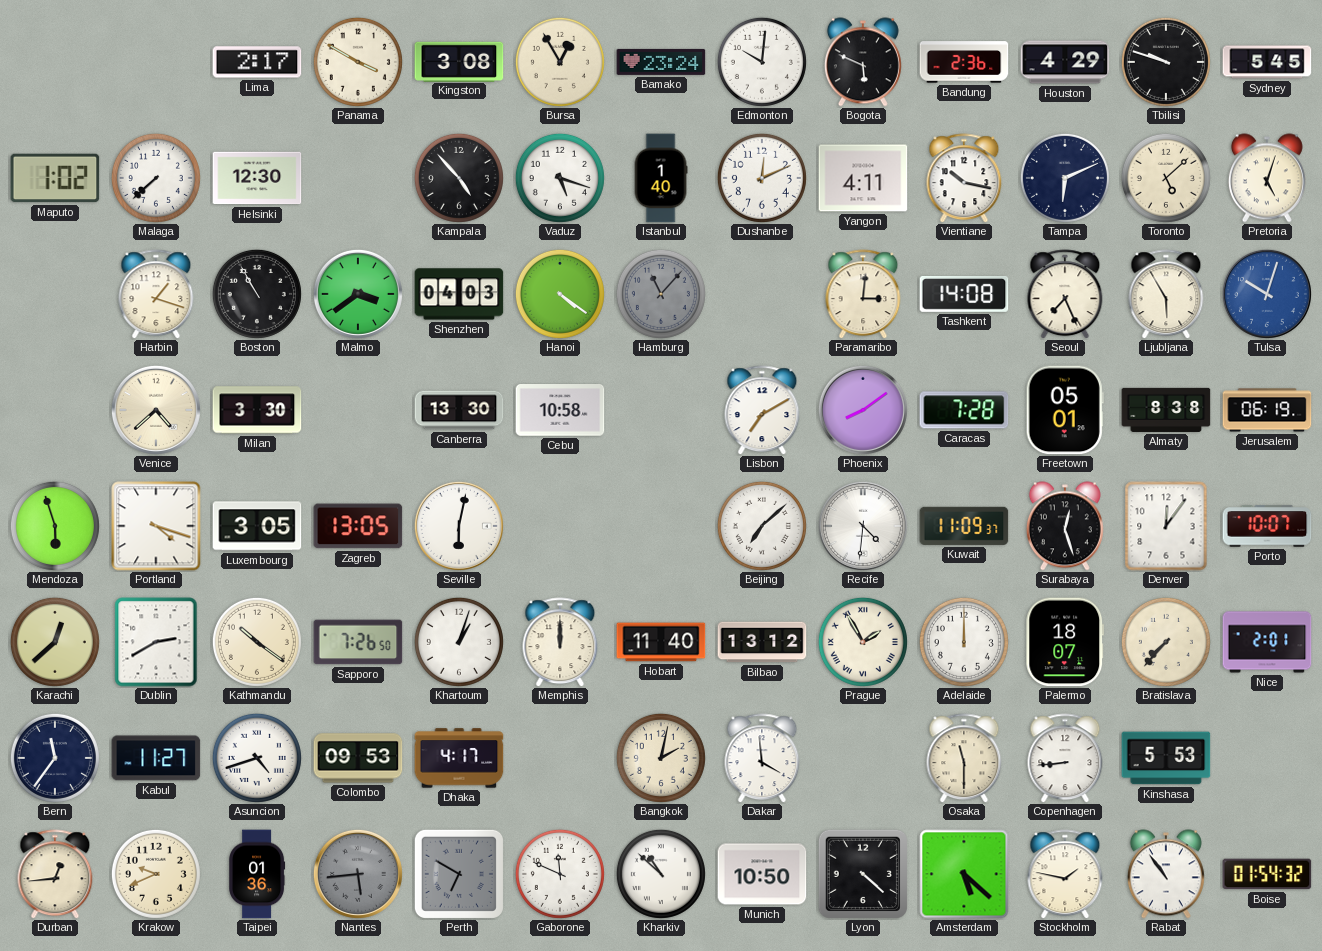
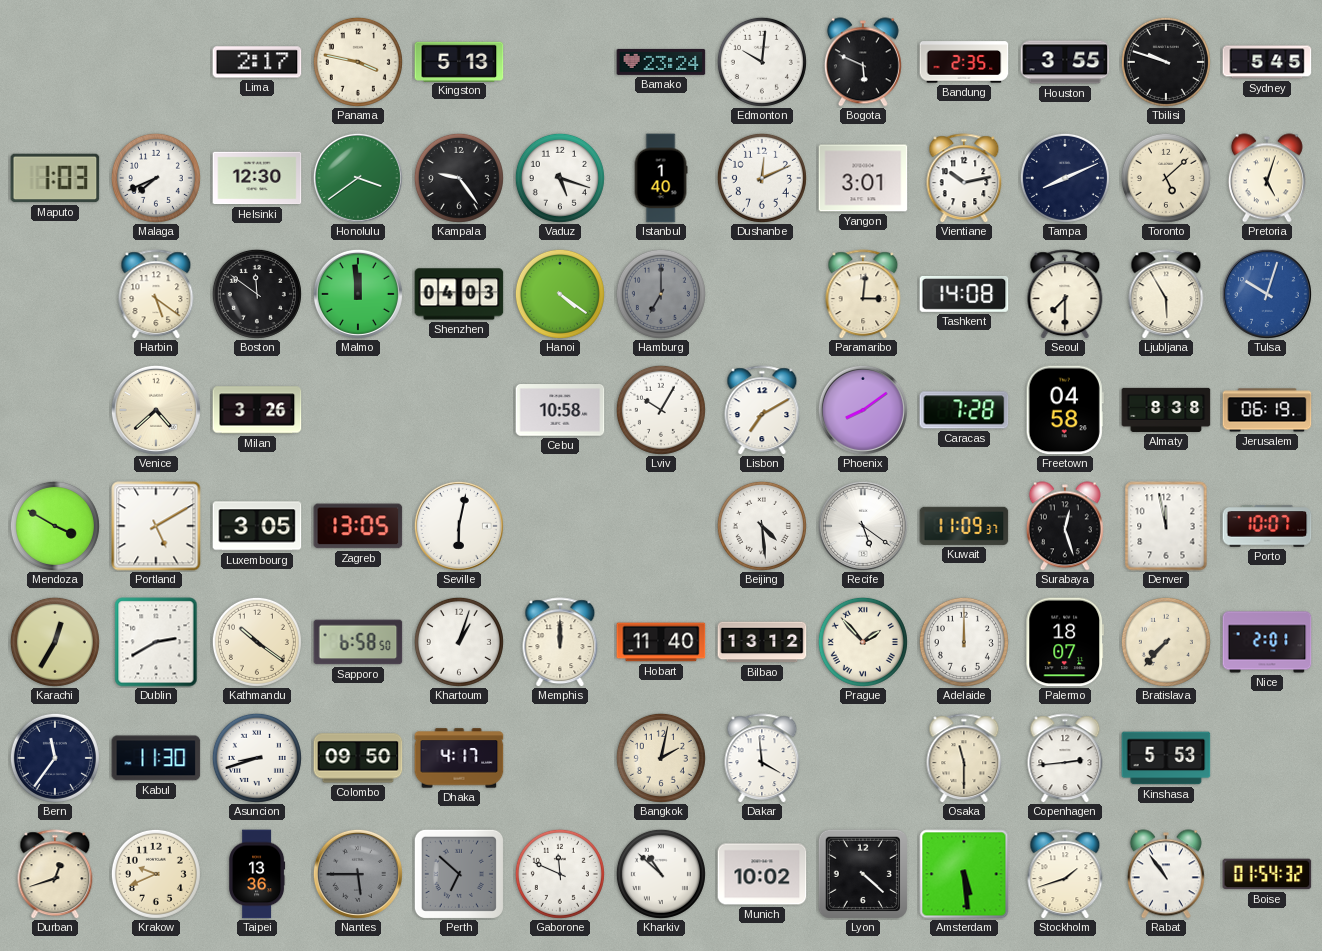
Panama: 3:50 -> 3:47
Kingston: 3:08 -> 5:13
Bursa: 12:55 -> none
Bandung: 2:36 -> 2:35
Houston: 4:29 -> 3:55
Maputo: 1:02 -> 1:03
Malaga: 7:38 -> 7:41
Honolulu: none -> 3:39
Kampala: 4:53 -> 9:24
Yangon: 4:11 -> 3:01
Vientiane: 10:17 -> 10:13
Tampa: 6:11 -> 8:11
Harbin: 1:18 -> 5:21
Boston: 10:55 -> 11:51
Malmo: 3:39 -> 11:59
Hamburg: 11:07 -> 7:00
Seoul: 7:26 -> 7:30
Milan: 3:30 -> 3:26
Canberra: 13:30 -> none
Lviv: none -> 10:05
Freetown: 05:01 -> 04:58
Mendoza: 5:57 -> 3:50
Portland: 4:18 -> 5:10
Beijing: 7:08 -> 4:29
Recife: 4:31 -> 5:21
Denver: 12:06 -> 11:58
Karachi: 12:38 -> 12:35
Sapporo: 7:26 -> 6:58
Prague: 1:55 -> 1:53
Kabul: 11:27 -> 11:30
Asuncion: 4:42 -> 8:42
Colombo: 09:53 -> 09:50
Copenhagen: 8:44 -> 2:44
Durban: 12:44 -> 12:42
Taipei: 01:36 -> 13:36
Nantes: 5:44 -> 5:45
Perth: 6:50 -> 6:52
Munich: 10:50 -> 10:02
Amsterdam: 5:22 -> 5:29
Stockholm: 1:47 -> 1:42
